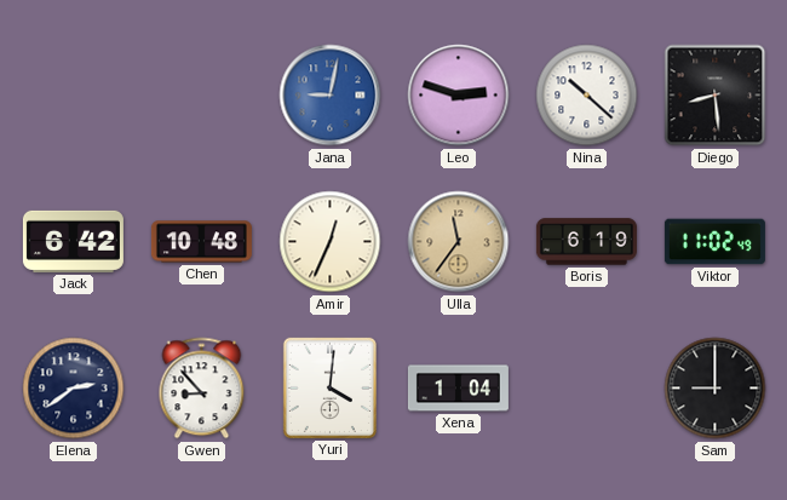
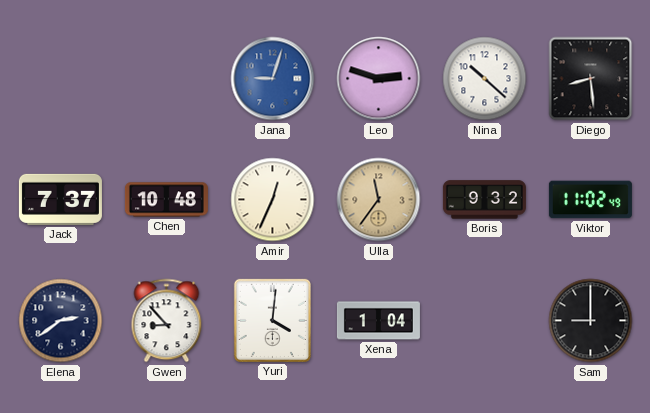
Jana: 9:02 -> 9:03
Jack: 6:42 -> 7:37
Boris: 6:19 -> 9:32
